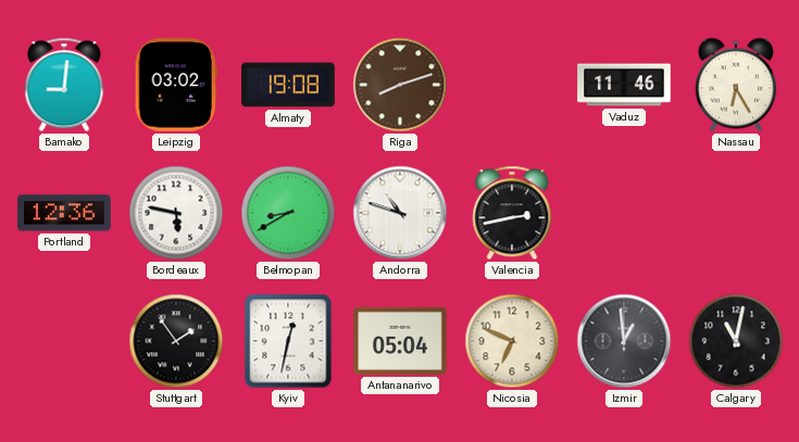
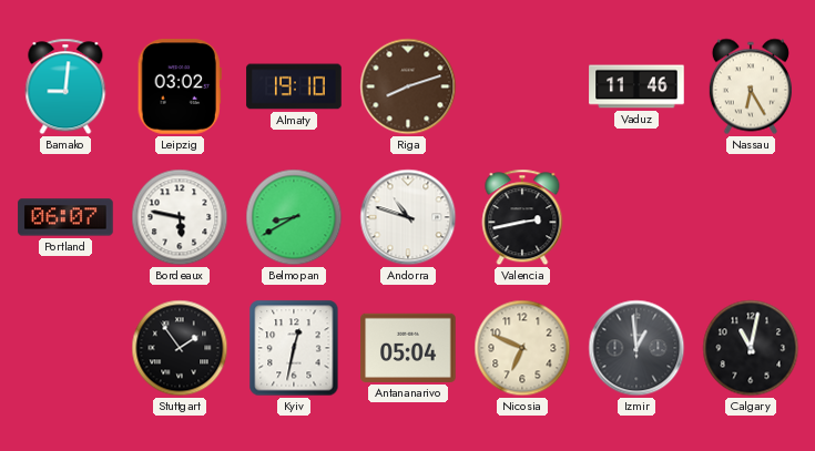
Almaty: 19:08 -> 19:10
Portland: 12:36 -> 06:07
